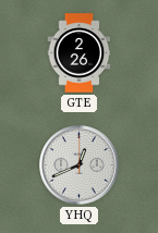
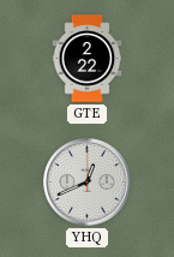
GTE: 2:26 -> 2:22
